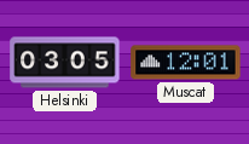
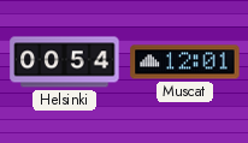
Helsinki: 03:05 -> 00:54
